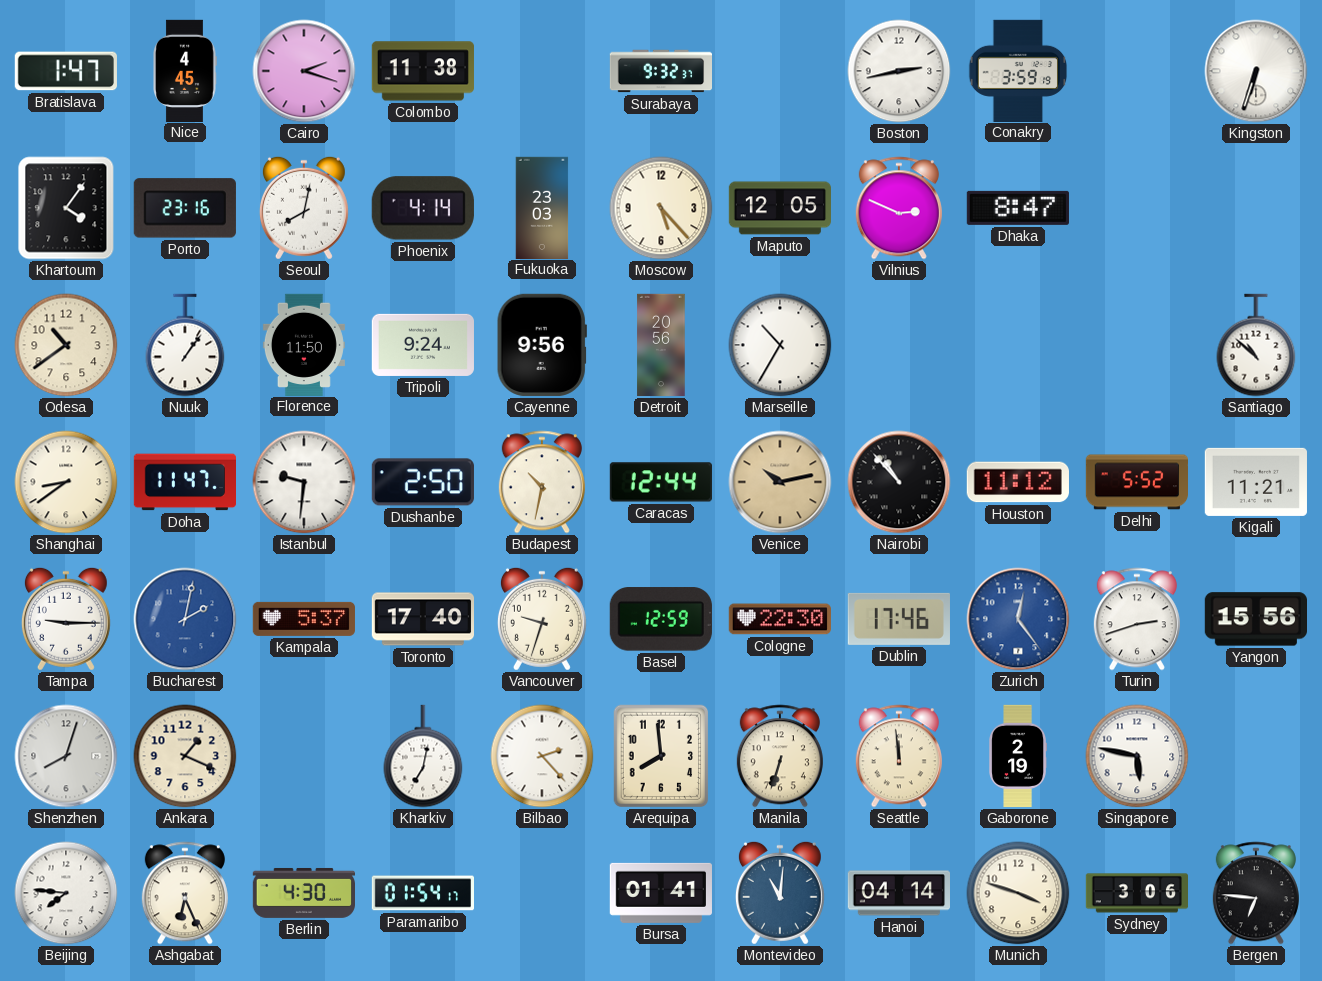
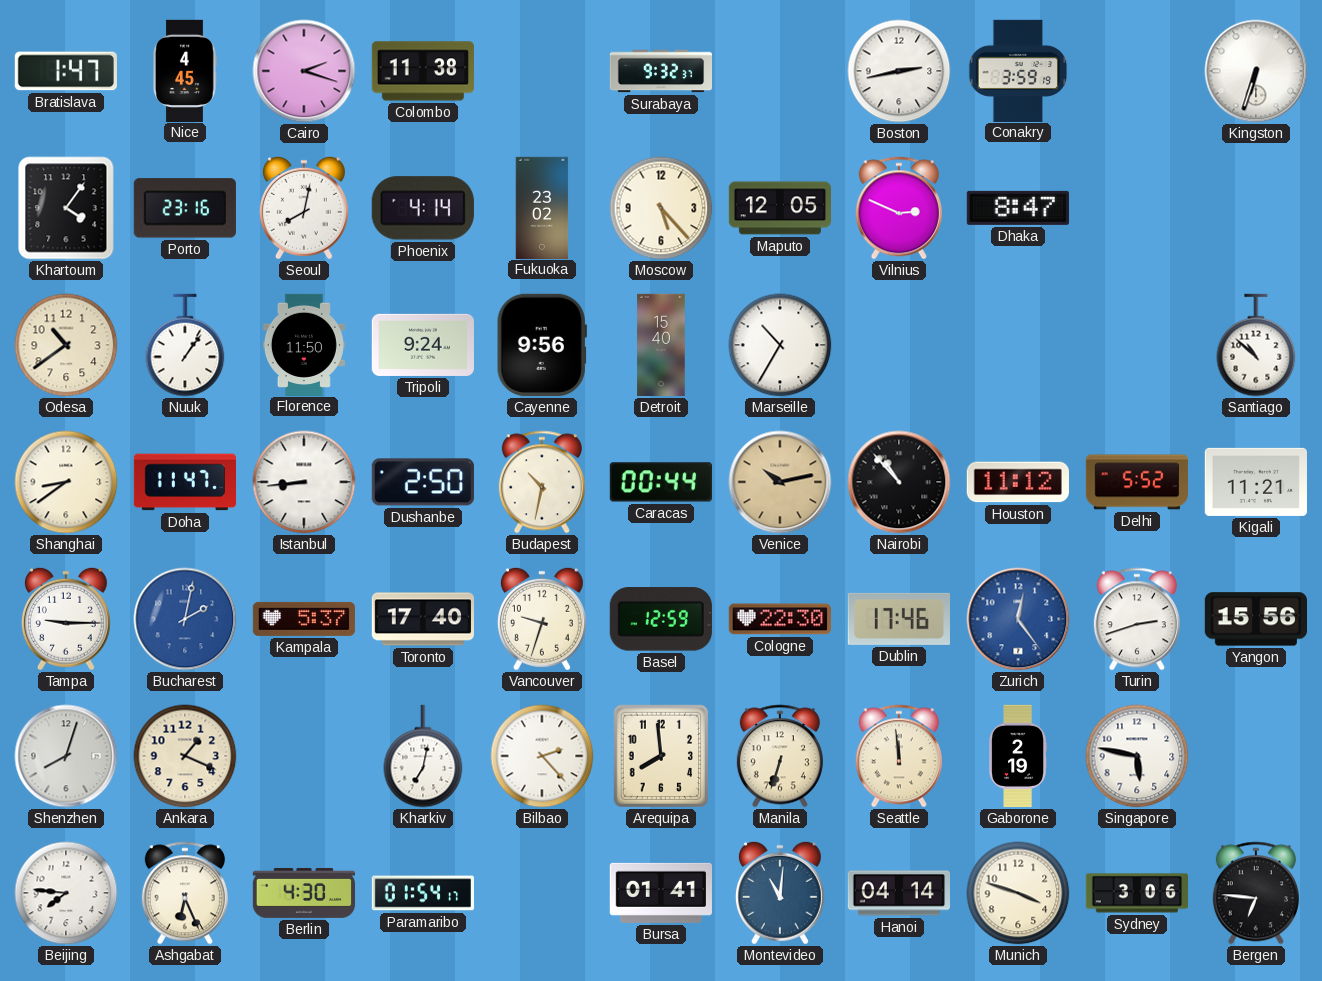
Fukuoka: 23:03 -> 23:02
Detroit: 20:56 -> 15:40
Istanbul: 9:31 -> 8:44
Caracas: 12:44 -> 00:44
